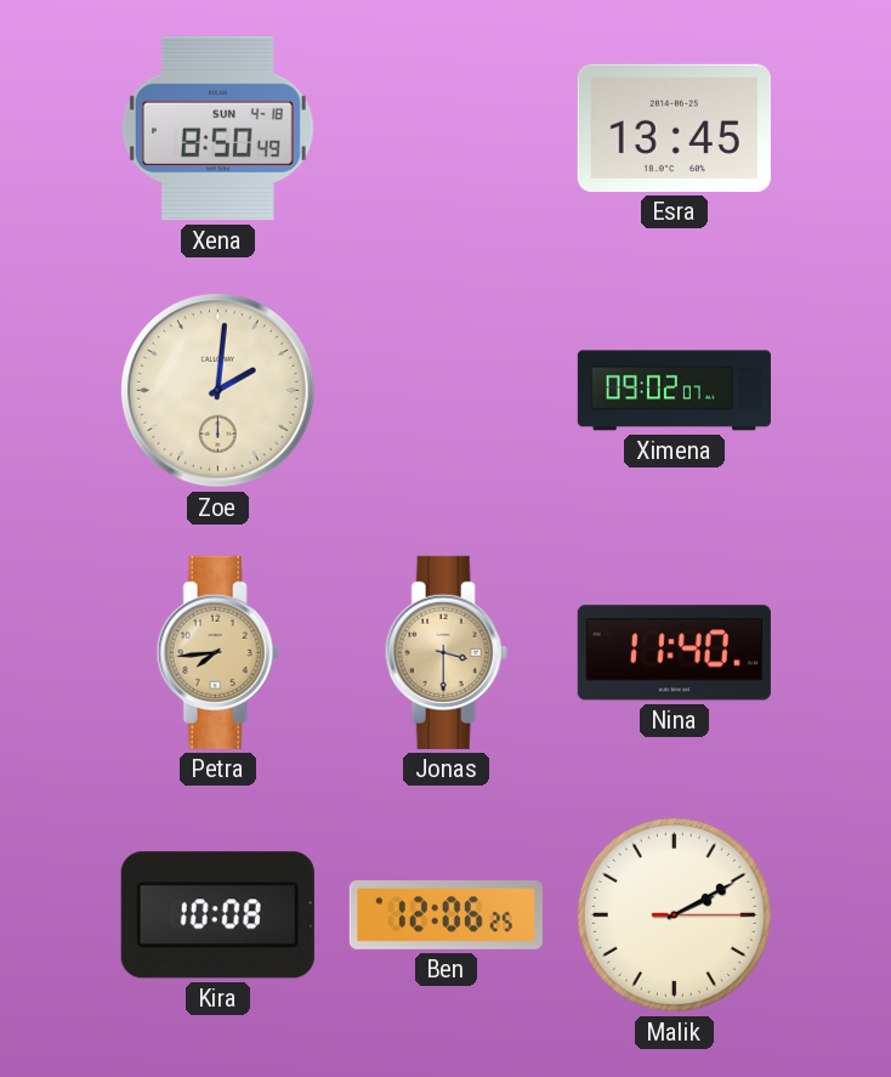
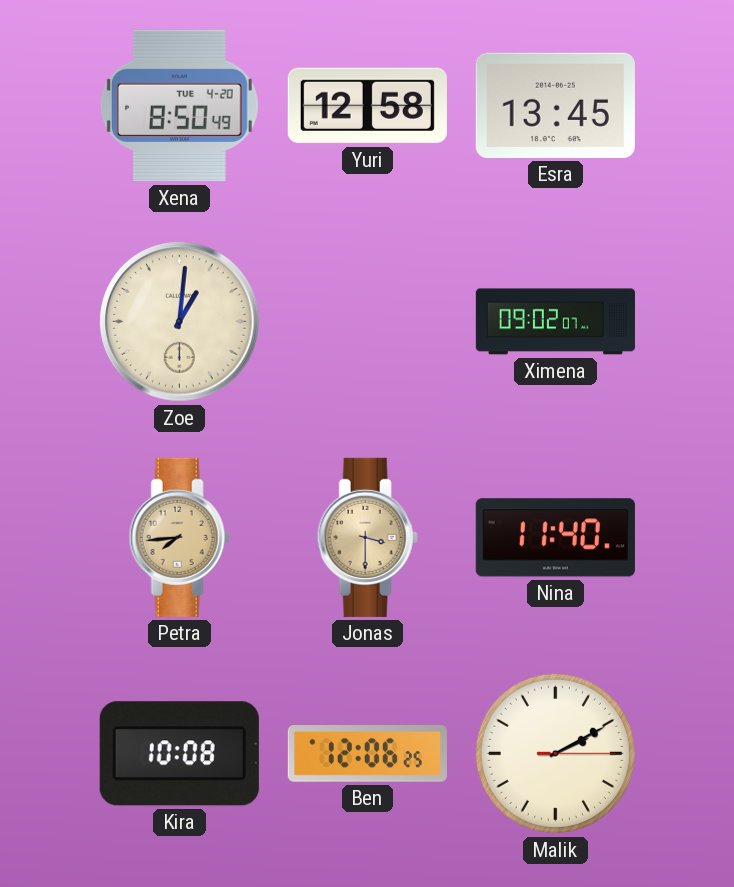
Xena date: SUN 4-18 -> TUE 4-20
Yuri: none -> 12:58
Zoe: 2:01 -> 1:01
